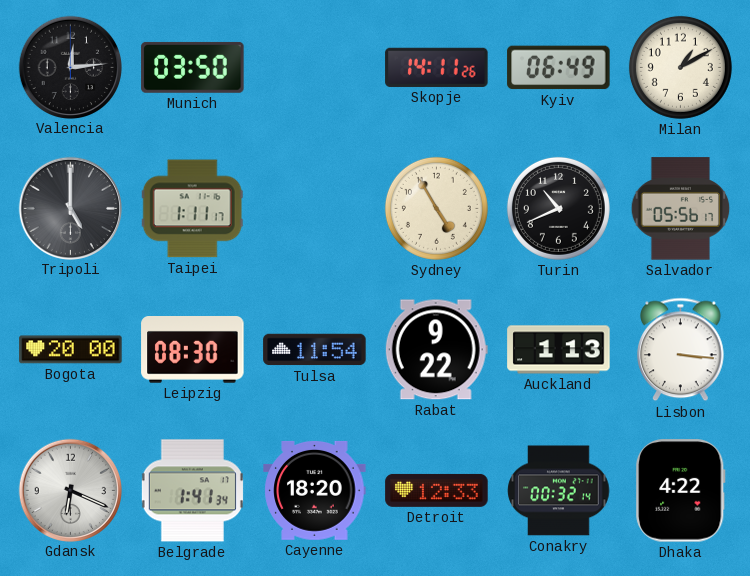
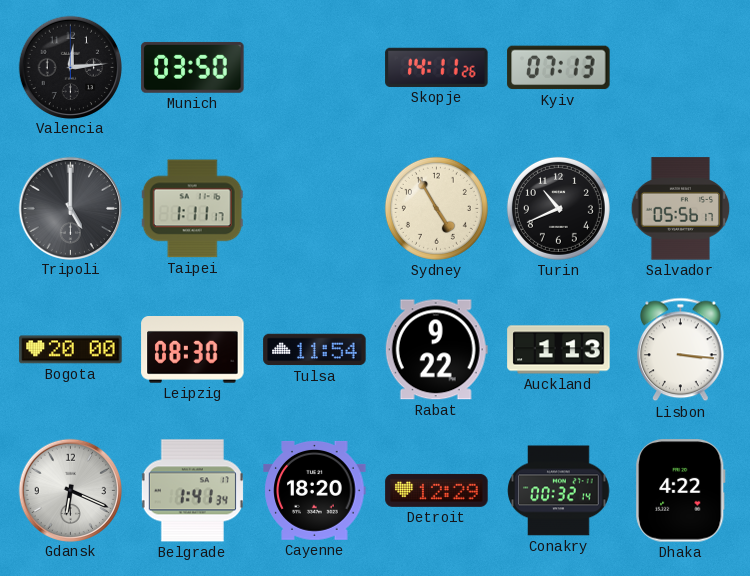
Kyiv: 06:49 -> 07:13
Milan: 1:10 -> none
Detroit: 12:33 -> 12:29
